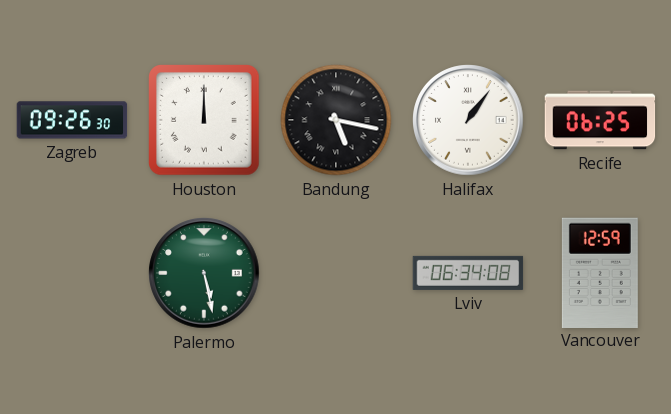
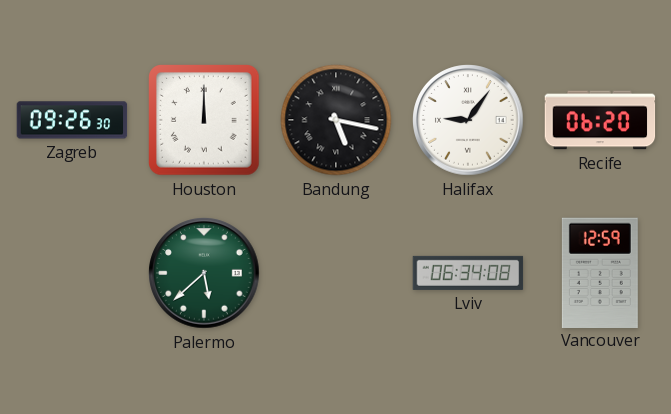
Halifax: 1:06 -> 9:06
Recife: 06:25 -> 06:20
Palermo: 5:28 -> 5:38
